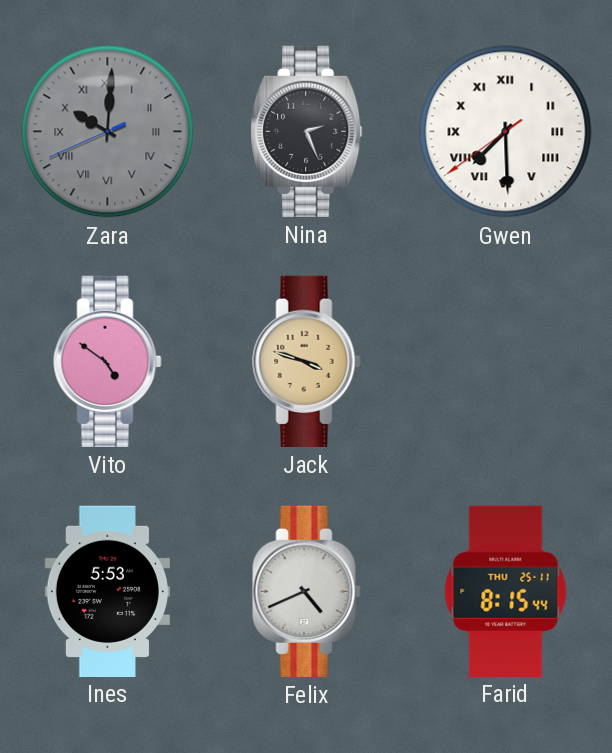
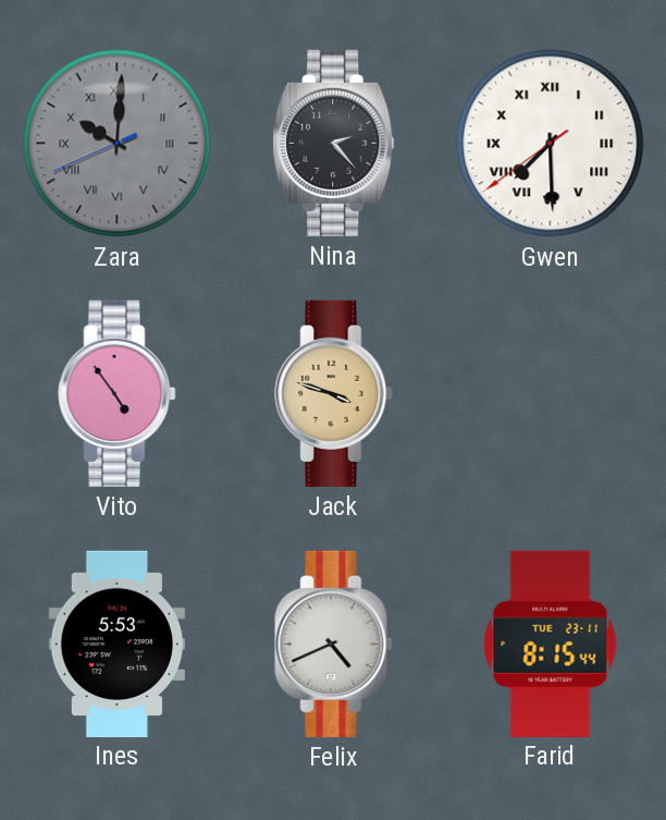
Nina: 2:26 -> 2:23
Vito: 4:51 -> 4:54
Farid date: THU 25-11 -> TUE 23-11
